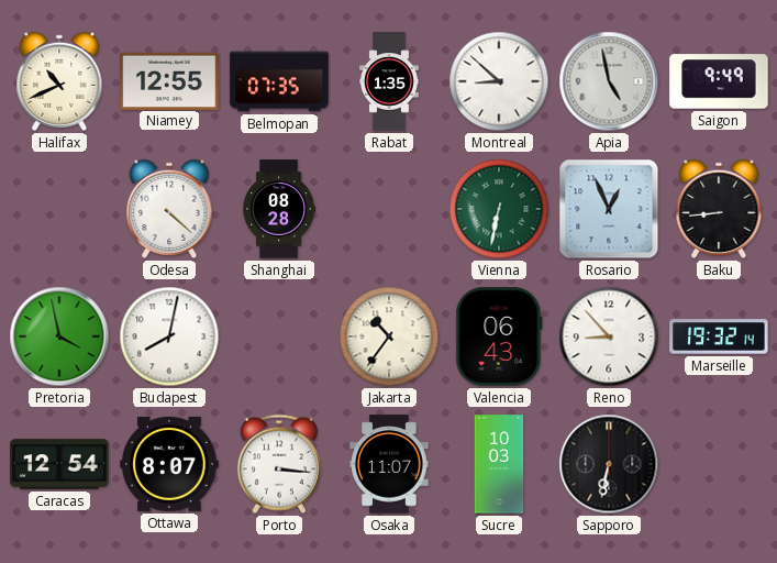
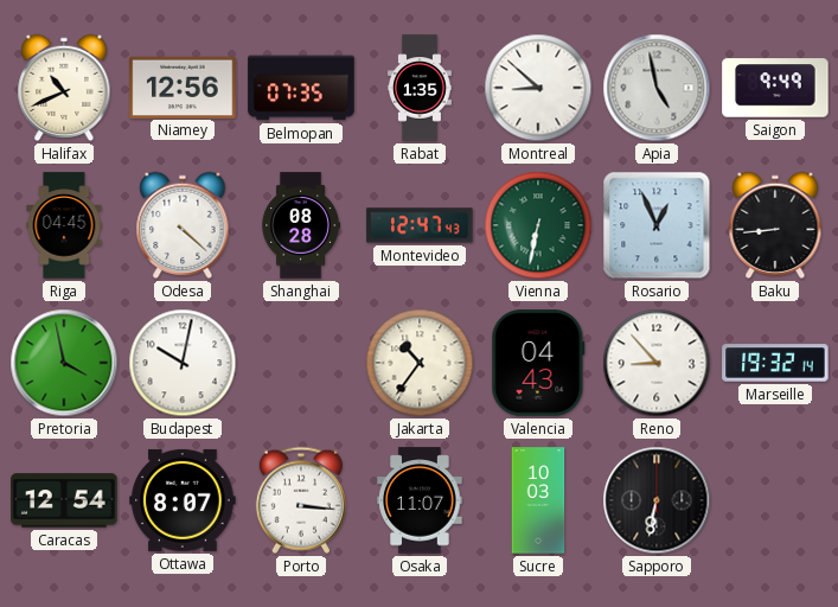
Niamey: 12:55 -> 12:56
Riga: none -> 04:45
Montevideo: none -> 12:47
Budapest: 8:02 -> 10:02
Valencia: 06:43 -> 04:43
